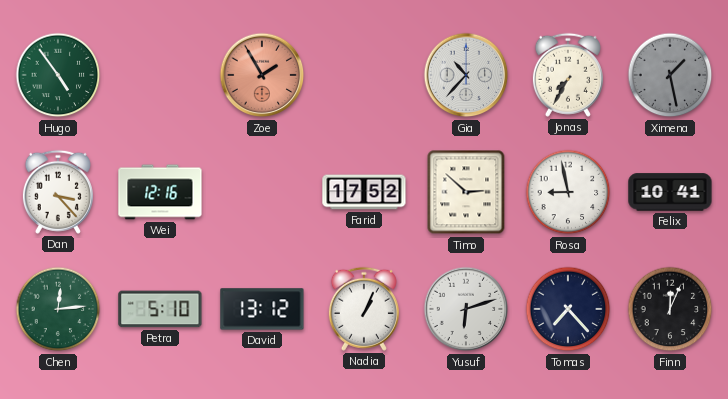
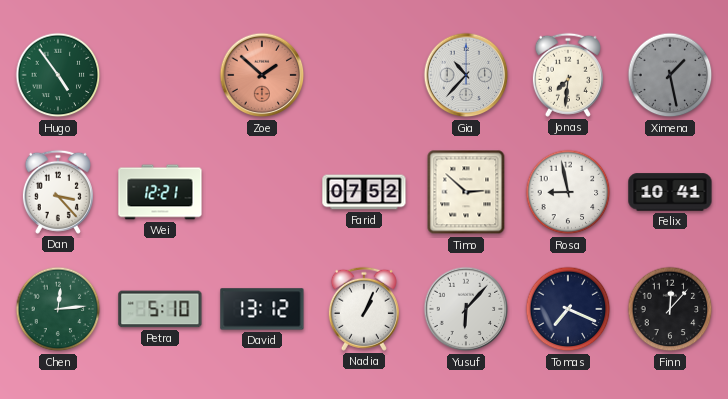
Zoe: 1:55 -> 1:52
Jonas: 7:35 -> 7:31
Wei: 12:16 -> 12:21
Farid: 17:52 -> 07:52
Yusuf: 6:12 -> 6:07
Tomas: 7:23 -> 7:19
Finn: 12:04 -> 12:07
